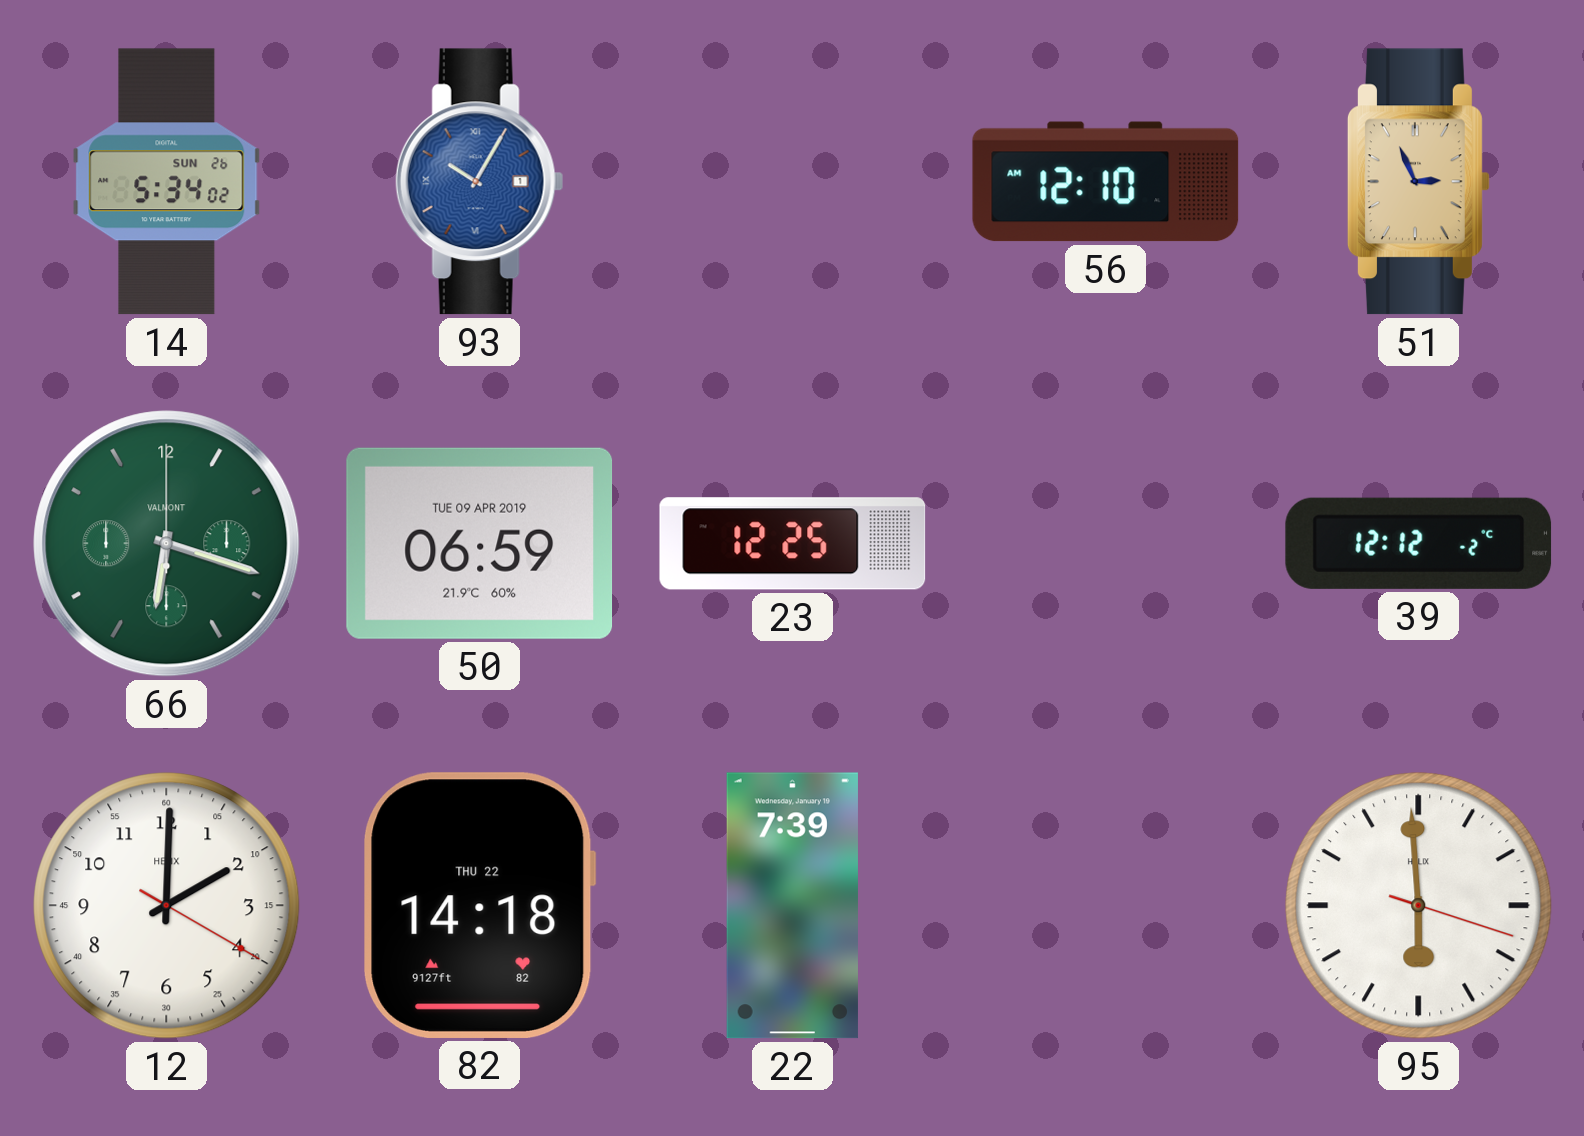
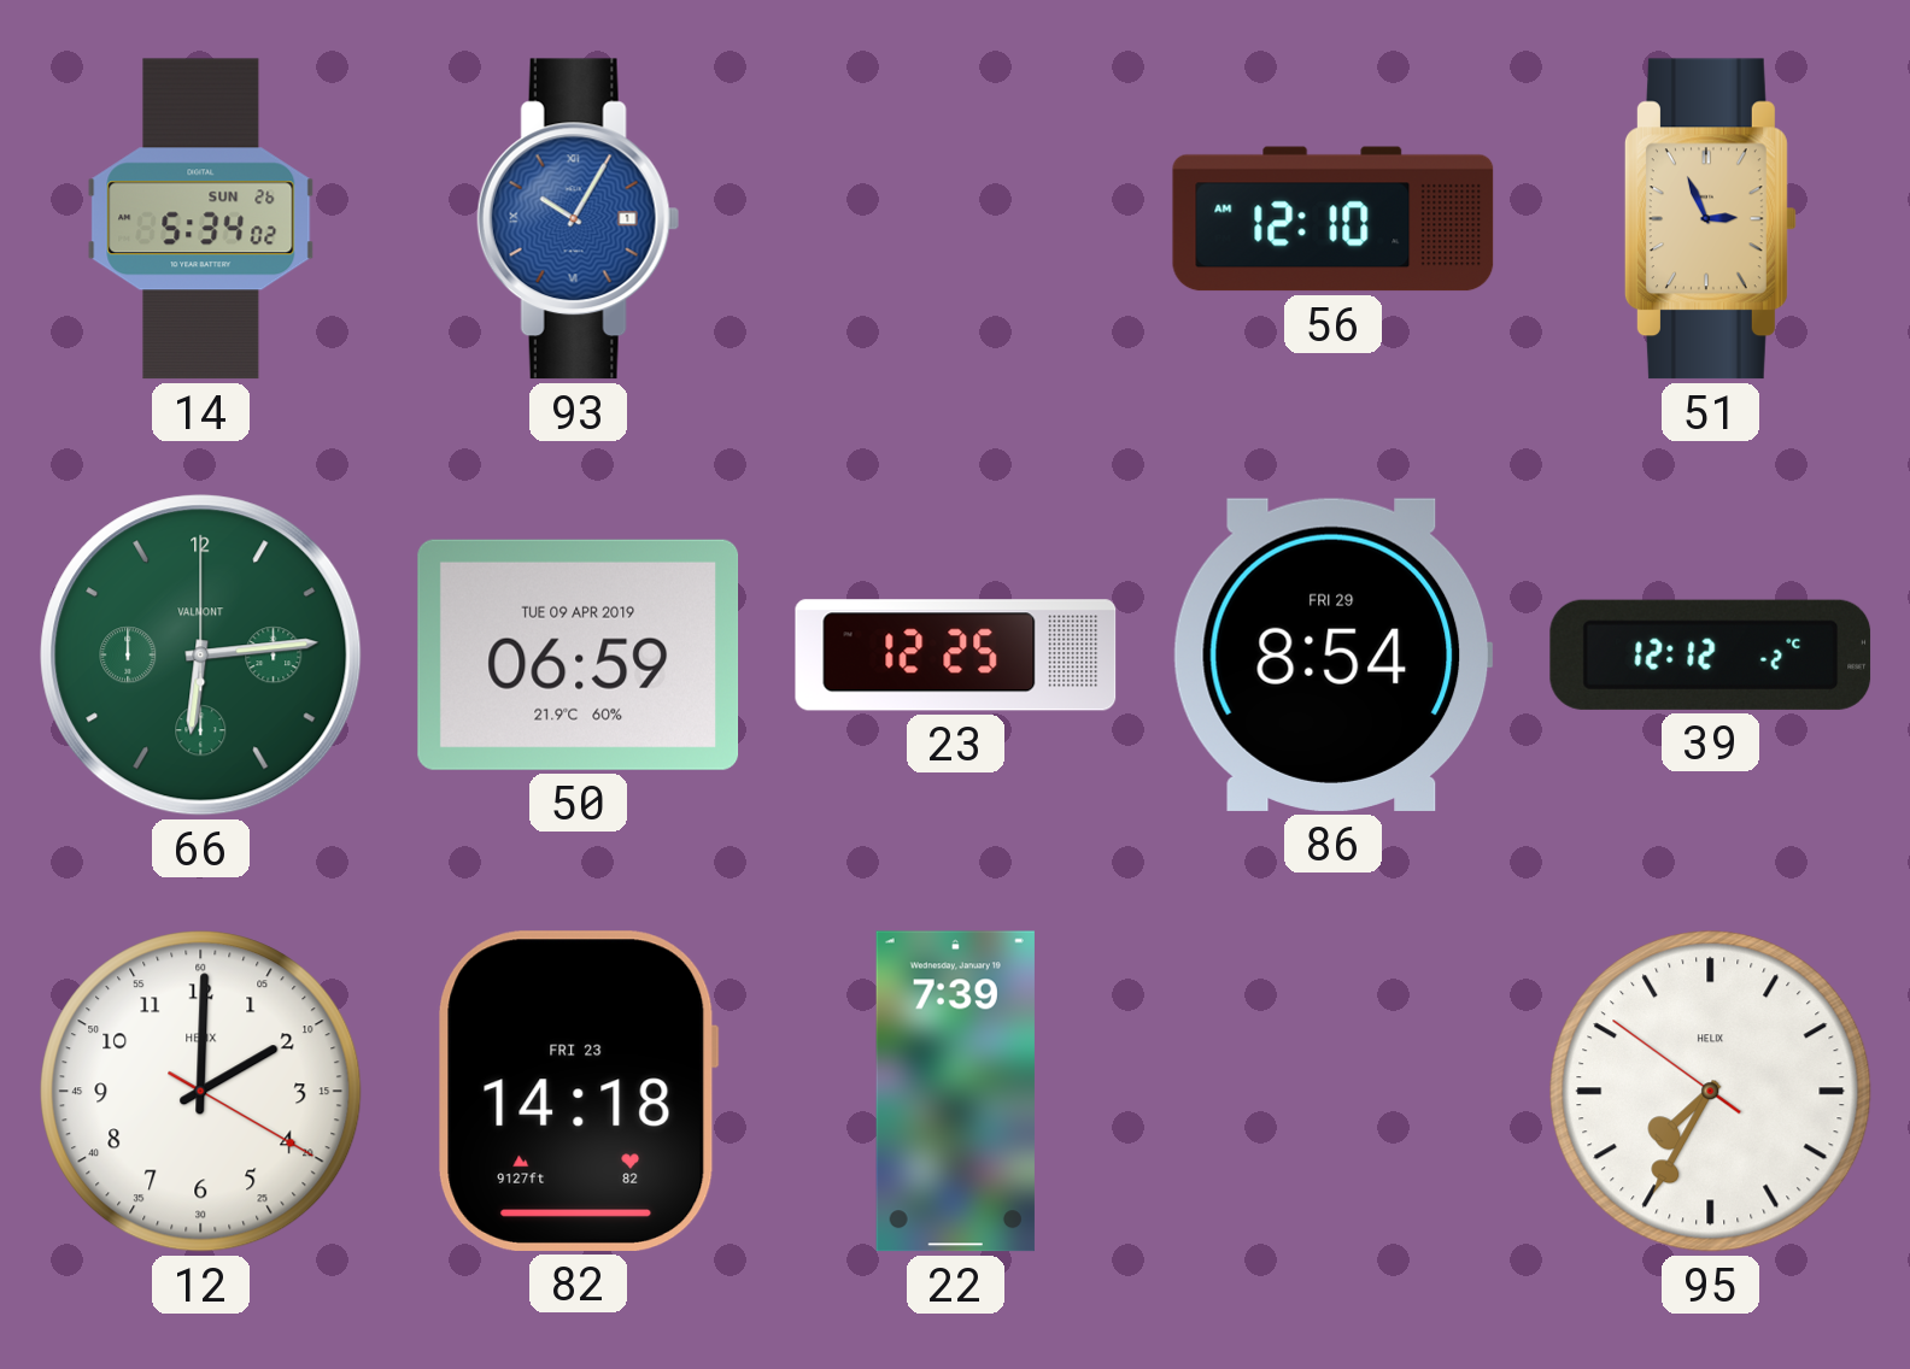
66: 6:18 -> 6:14
86: none -> 8:54
82 date: THU 22 -> FRI 23
95: 5:59 -> 7:34
